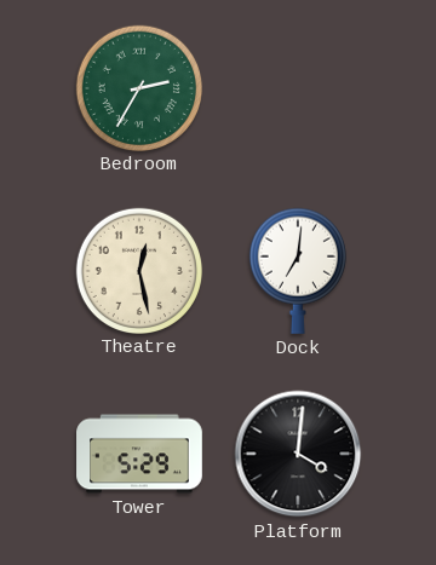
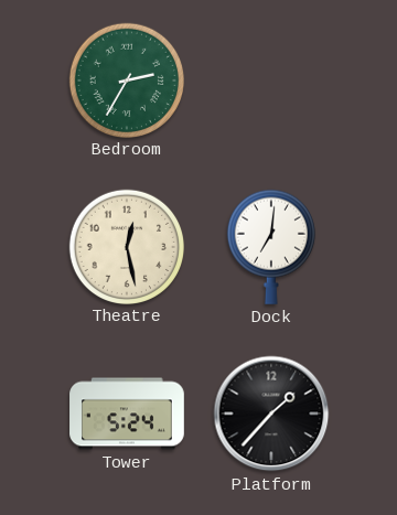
Tower: 5:29 -> 5:24
Platform: 4:01 -> 1:37
